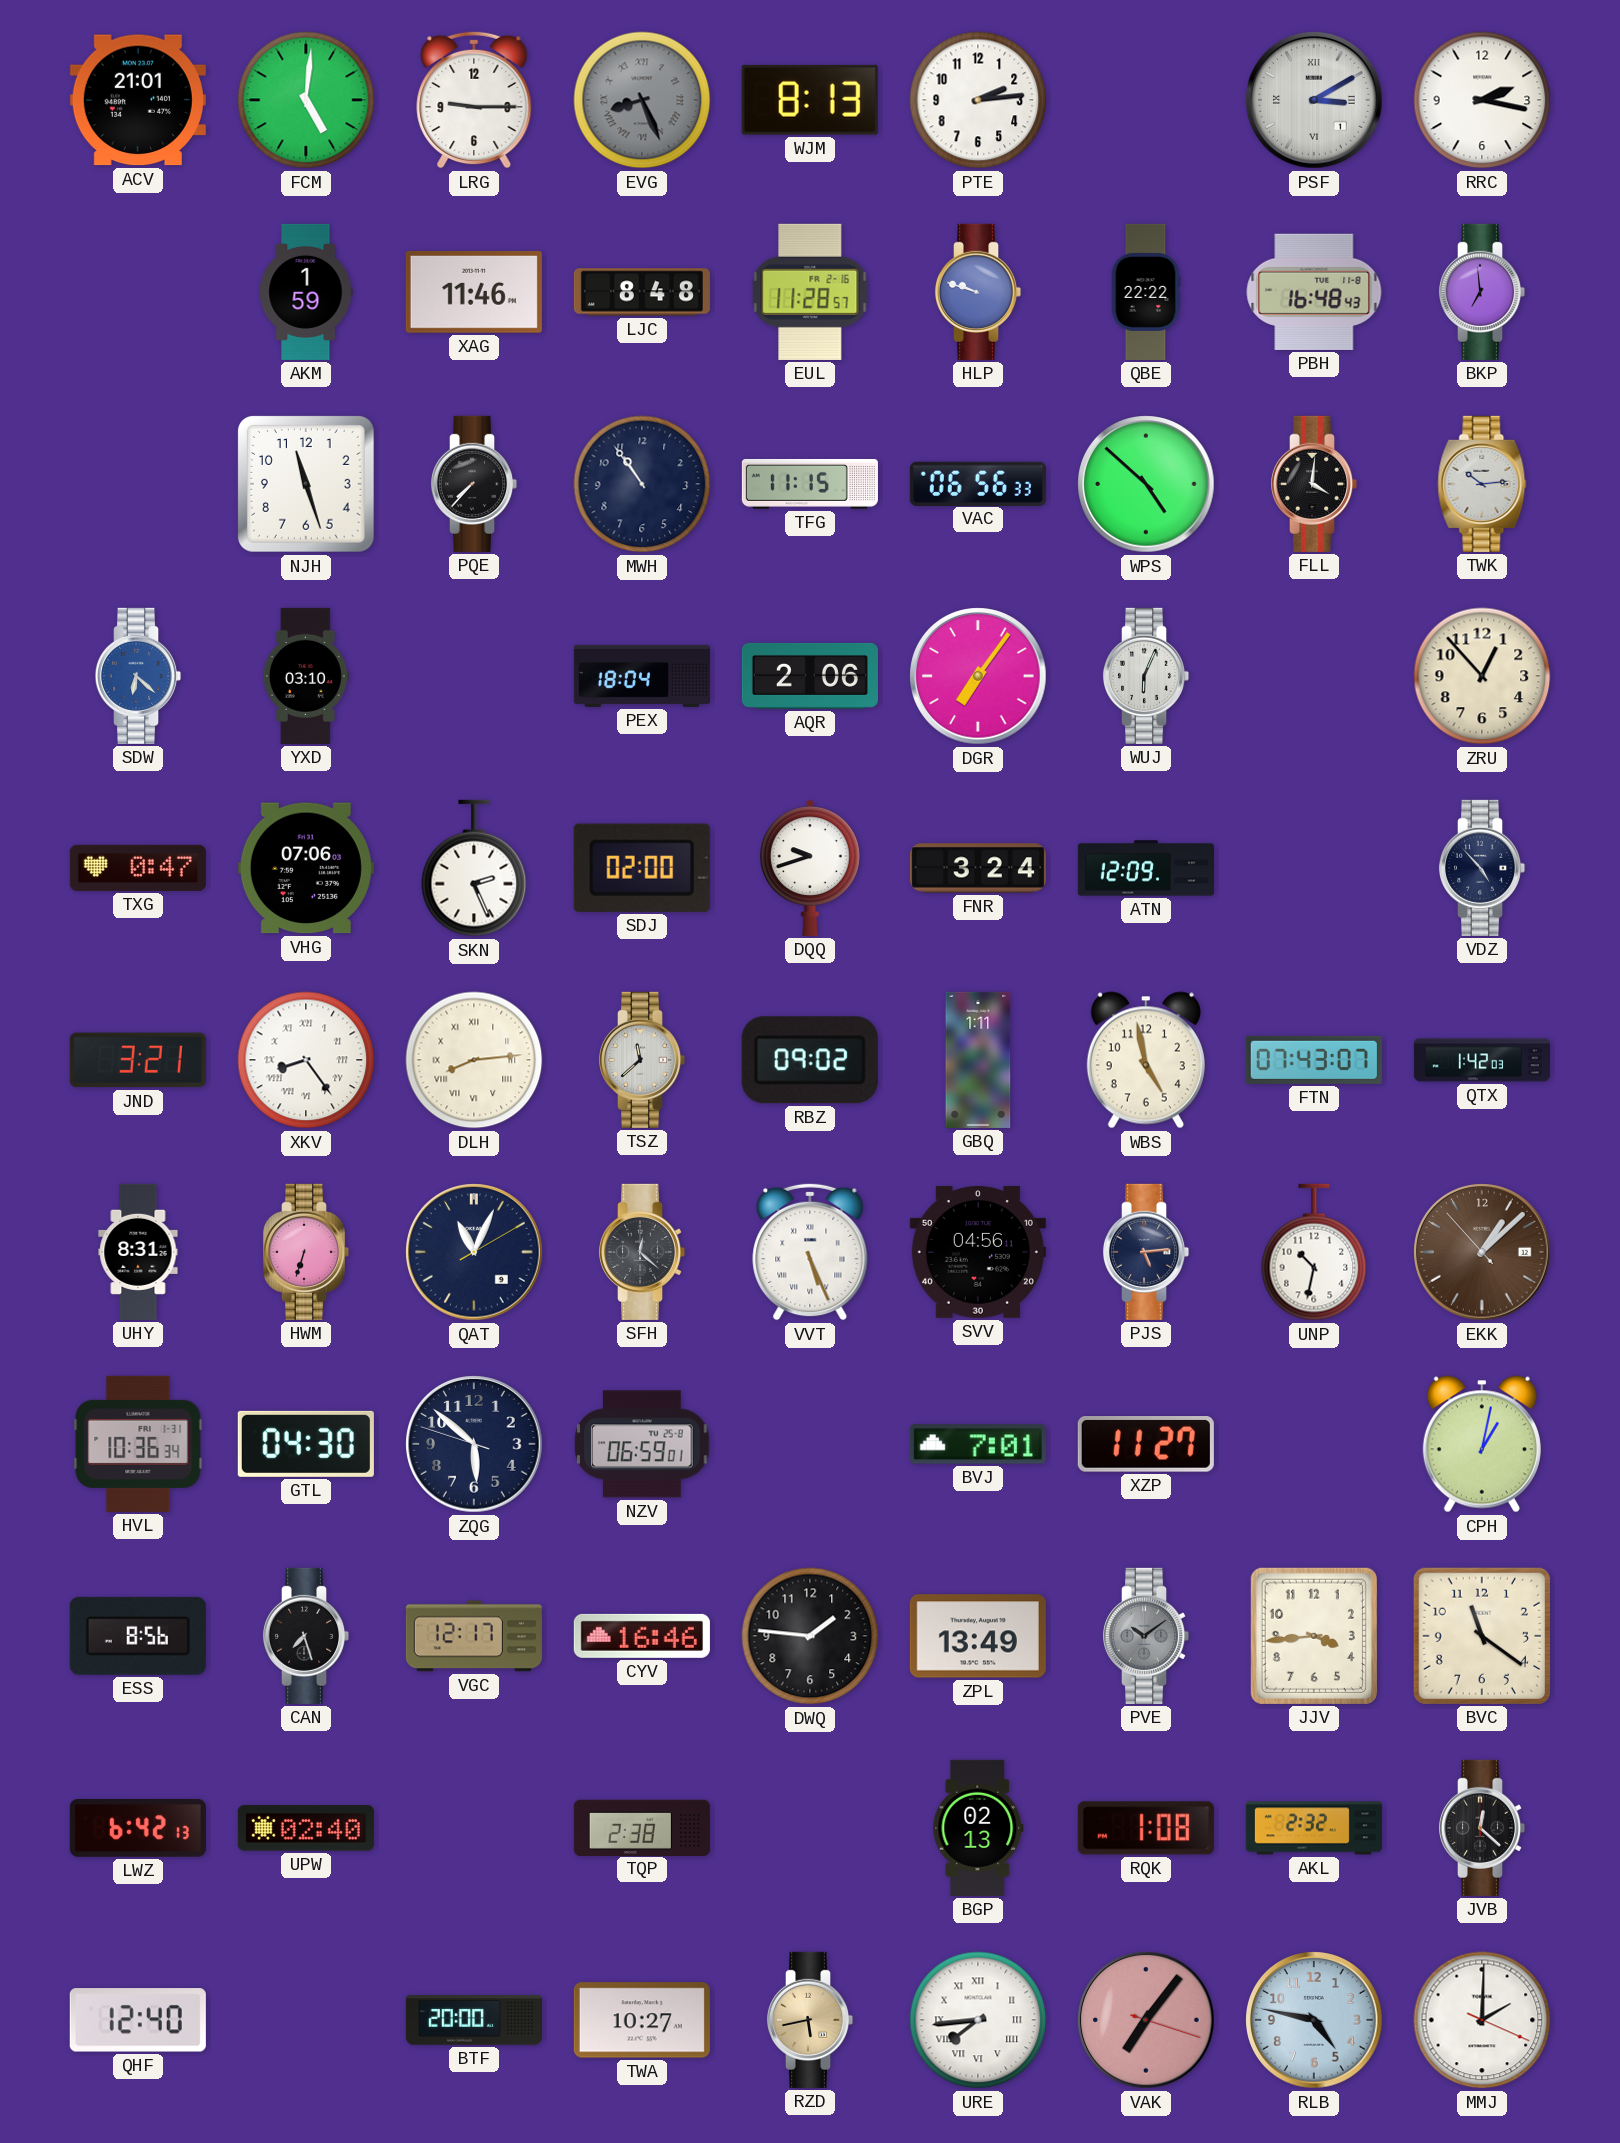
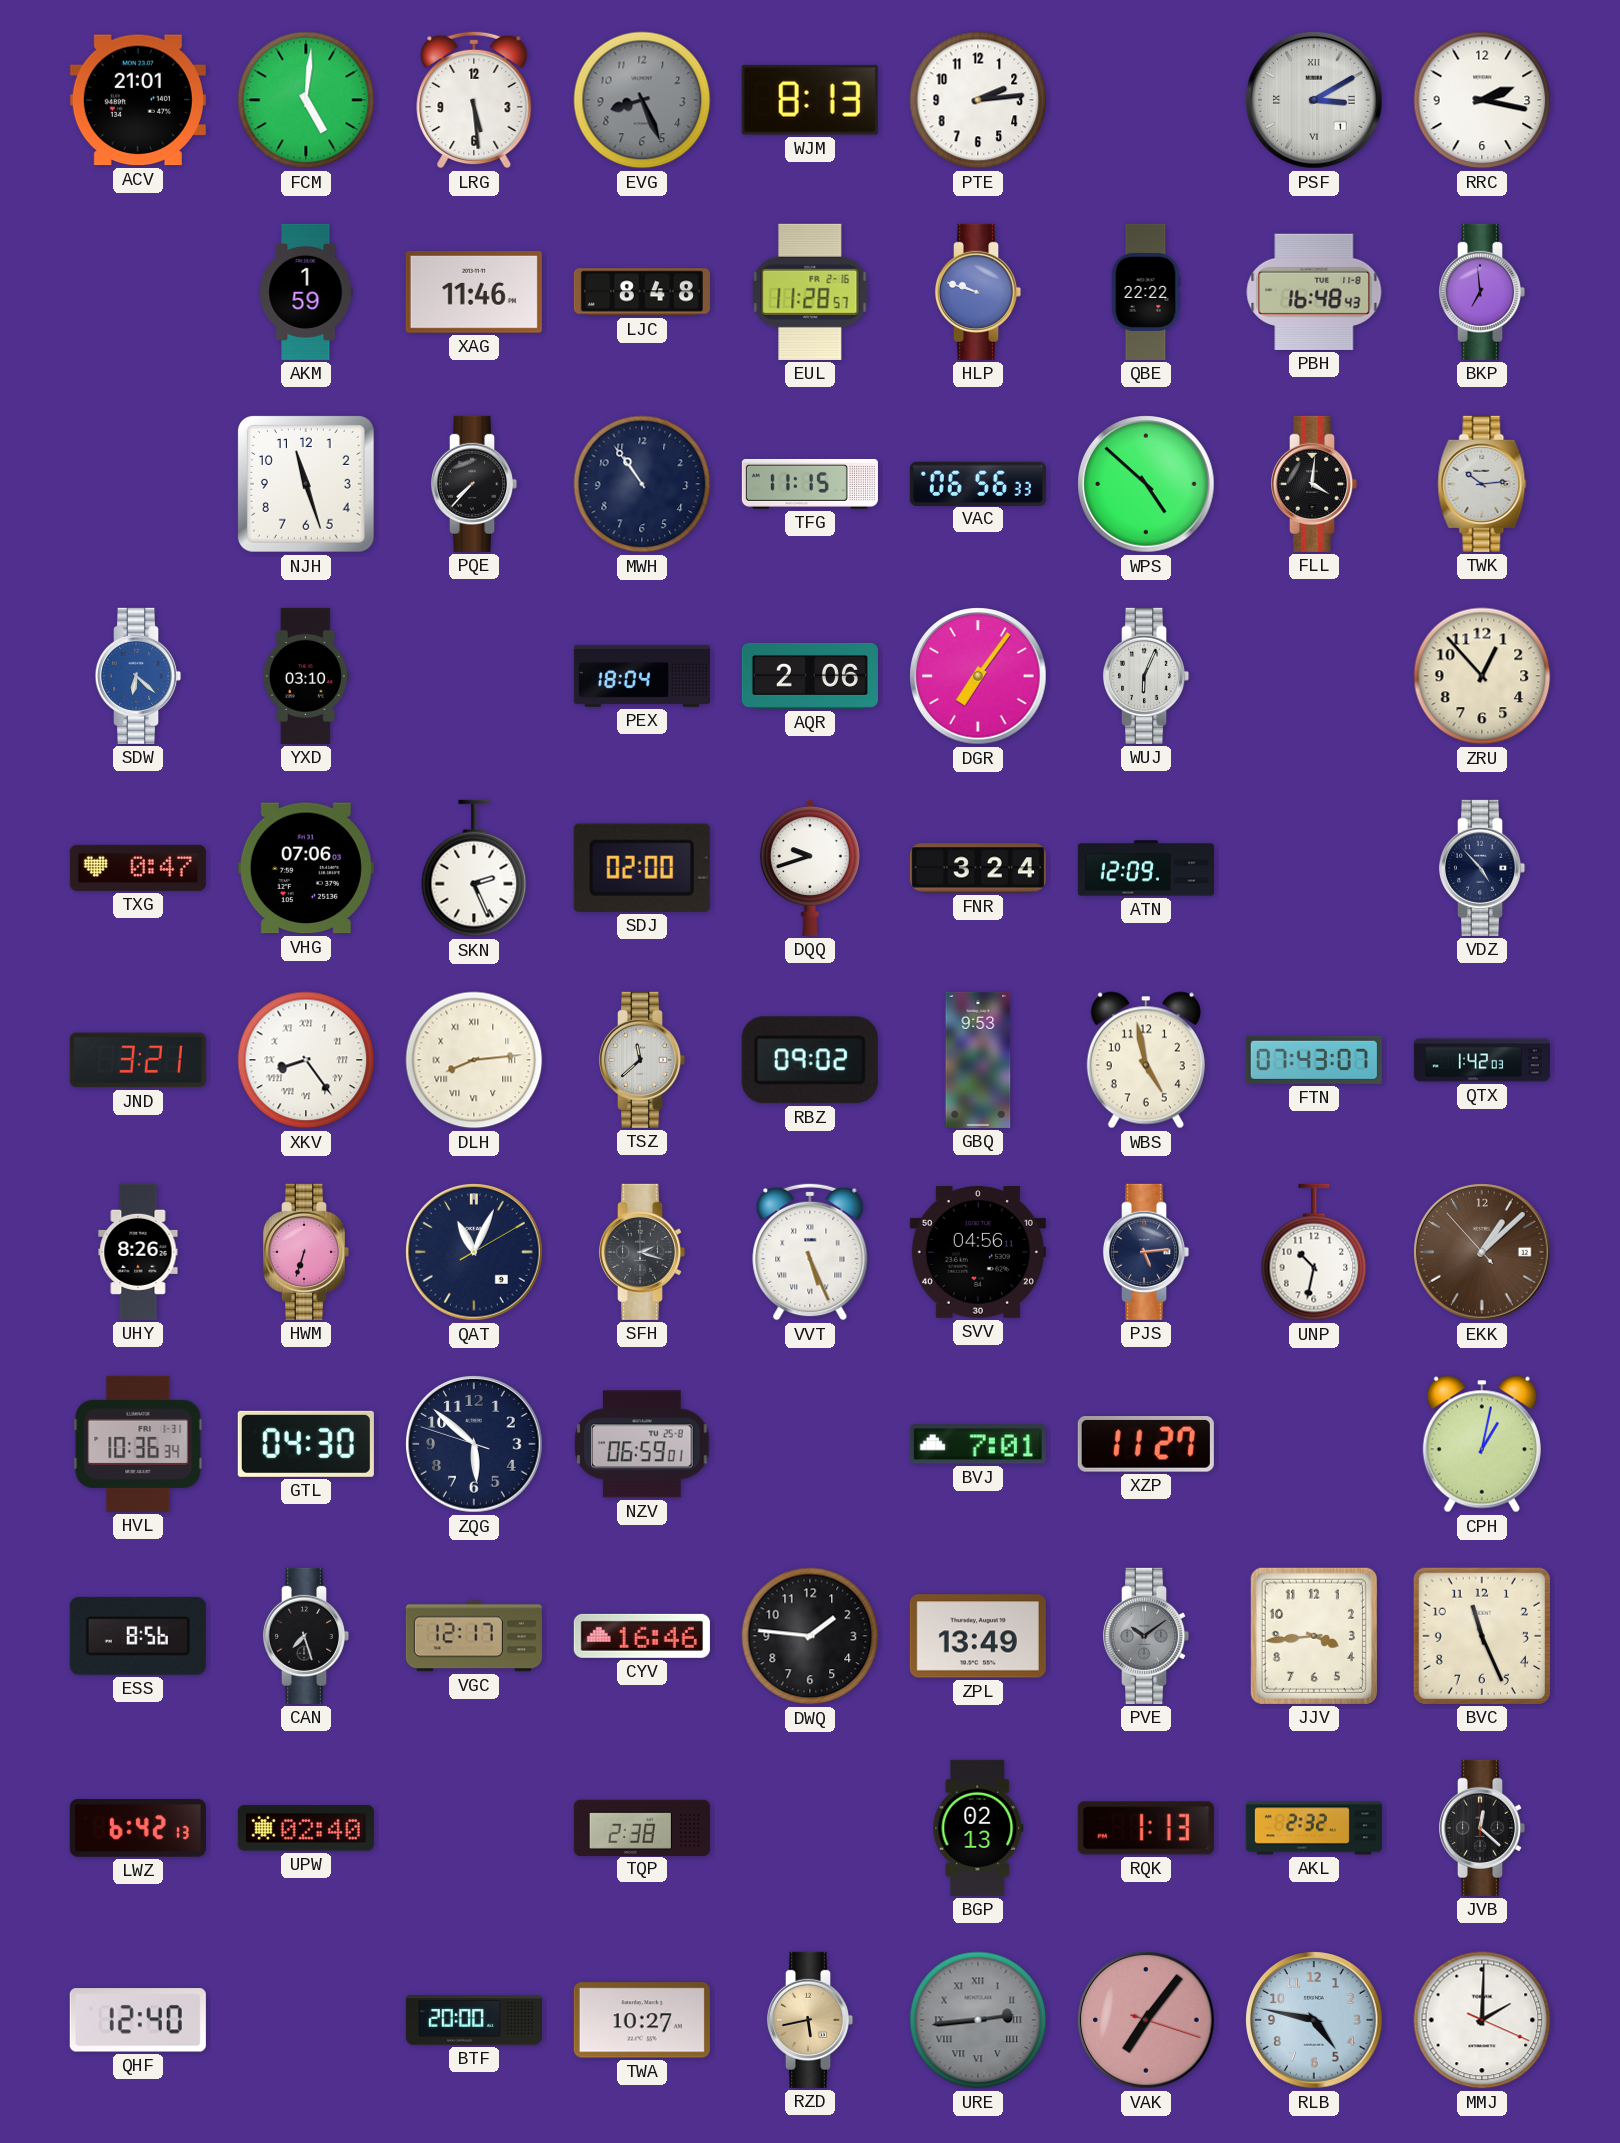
LRG: 9:15 -> 5:29
EVG numerals: Roman -> Arabic
GBQ: 1:11 -> 9:53
UHY: 8:31 -> 8:26
SFH: 12:22 -> 2:18
BVC: 11:21 -> 11:26
RQK: 1:08 -> 1:13
URE: 7:44 -> 2:44
URE dial: white -> grey
